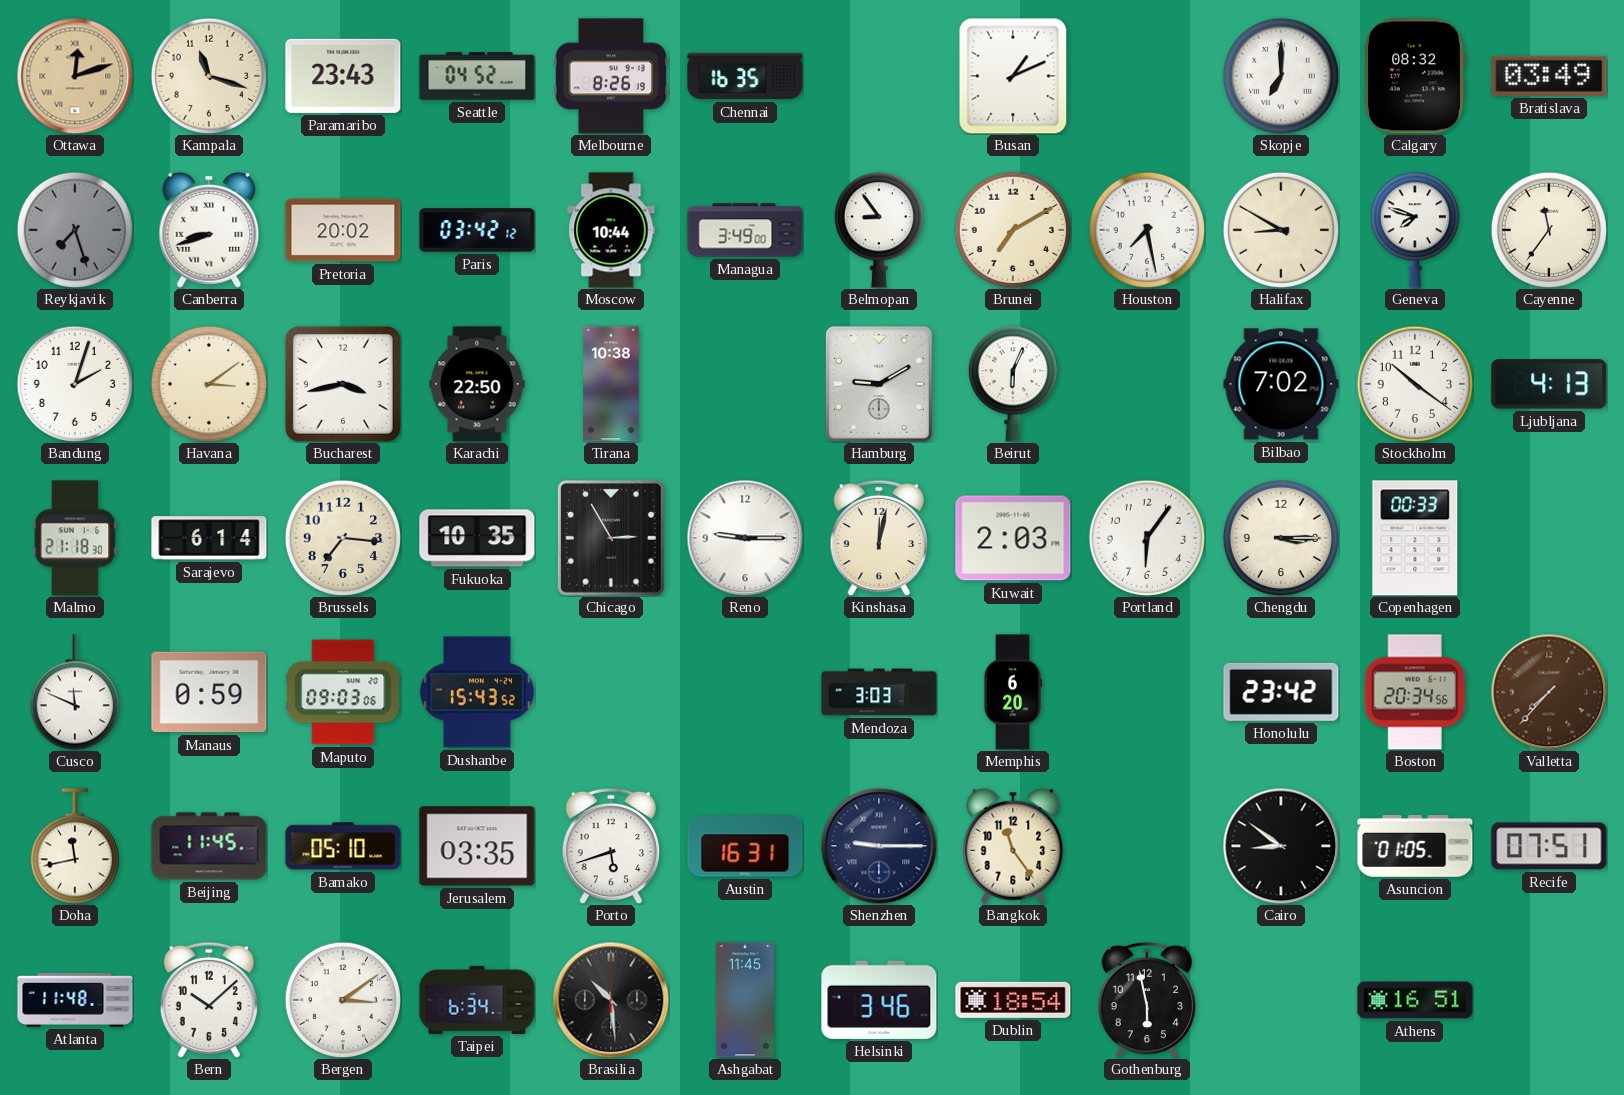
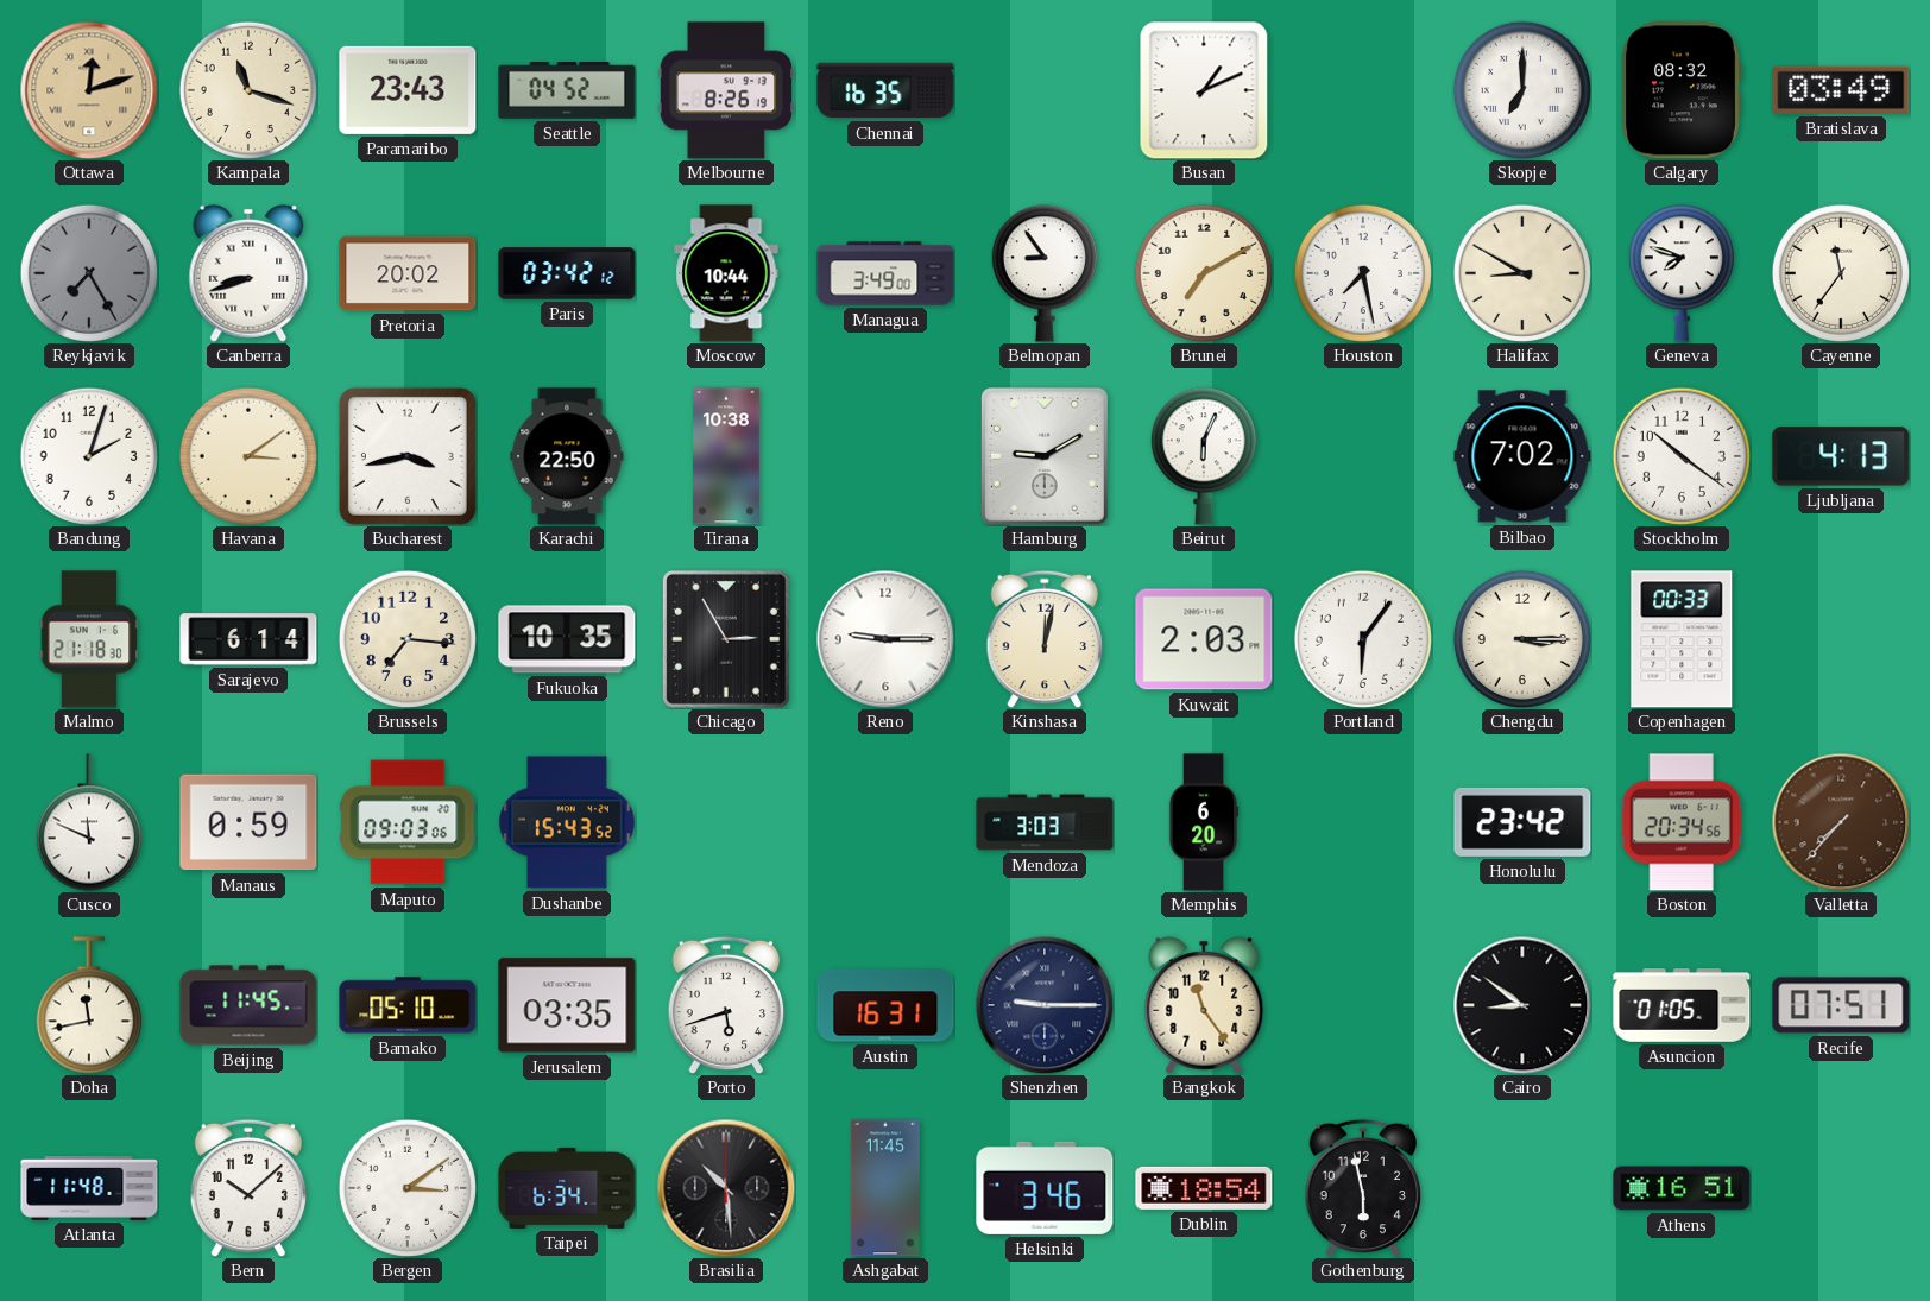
Reykjavik: 7:27 -> 7:25
